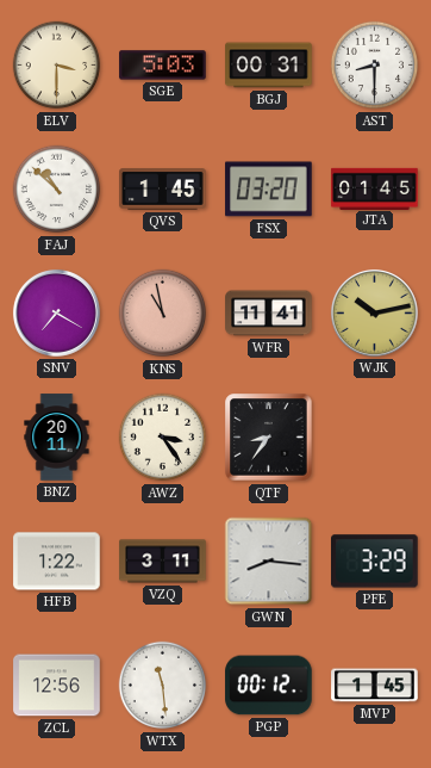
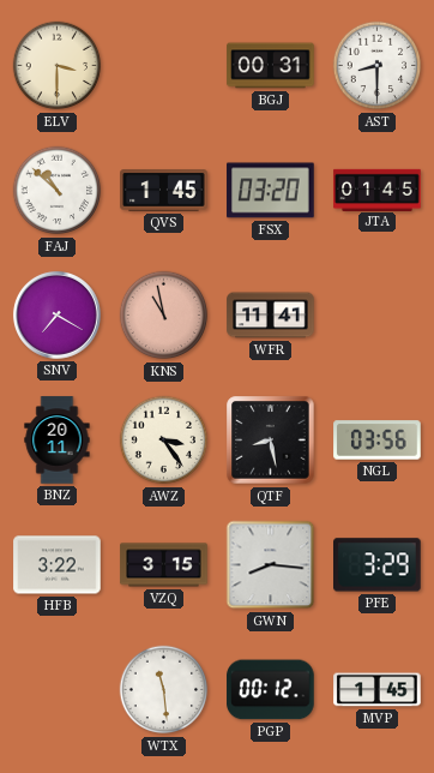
SGE: 5:03 -> none
WJK: 10:13 -> none
QTF: 8:36 -> 8:28
NGL: none -> 03:56
HFB: 1:22 -> 3:22
VZQ: 3:11 -> 3:15
ZCL: 12:56 -> none
